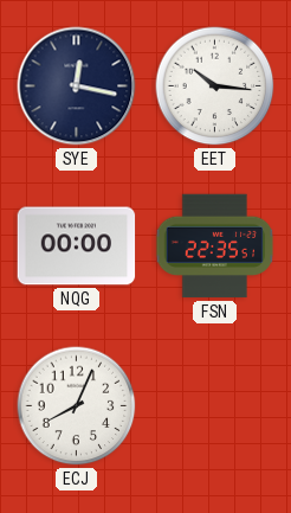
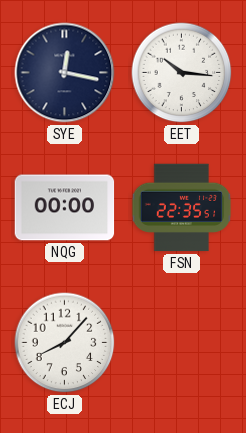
ECJ: 8:04 -> 8:07
